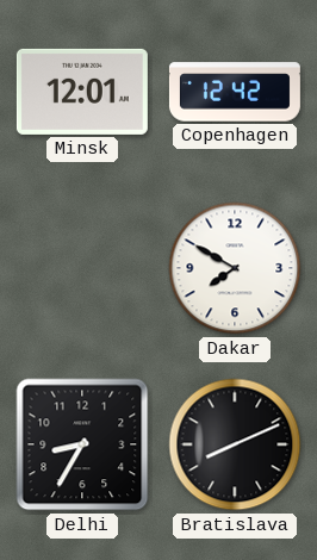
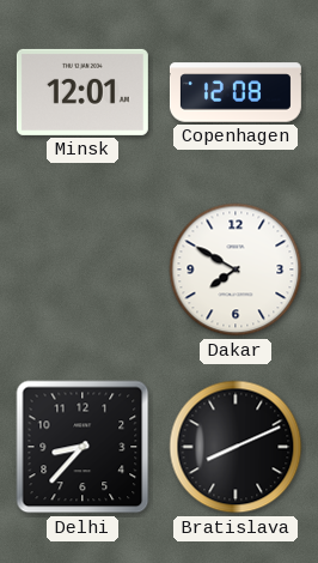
Copenhagen: 12:42 -> 12:08
Delhi: 8:35 -> 8:37
